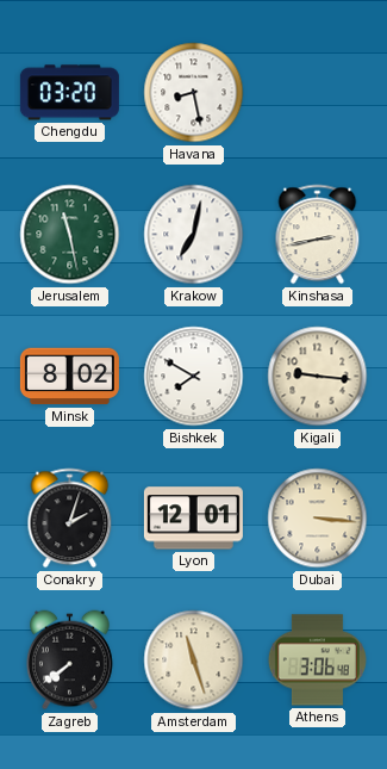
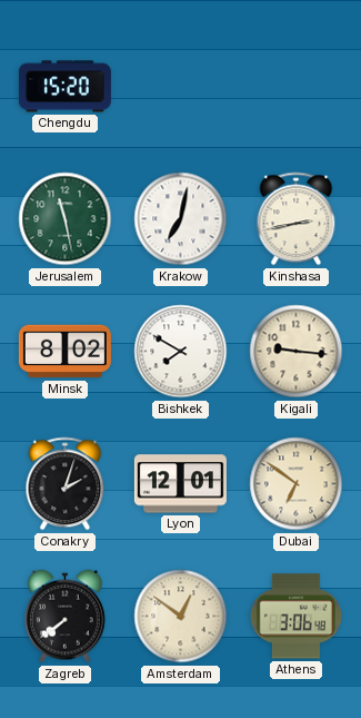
Chengdu: 03:20 -> 15:20
Havana: 8:28 -> none
Dubai: 3:16 -> 6:51
Amsterdam: 11:27 -> 12:51
